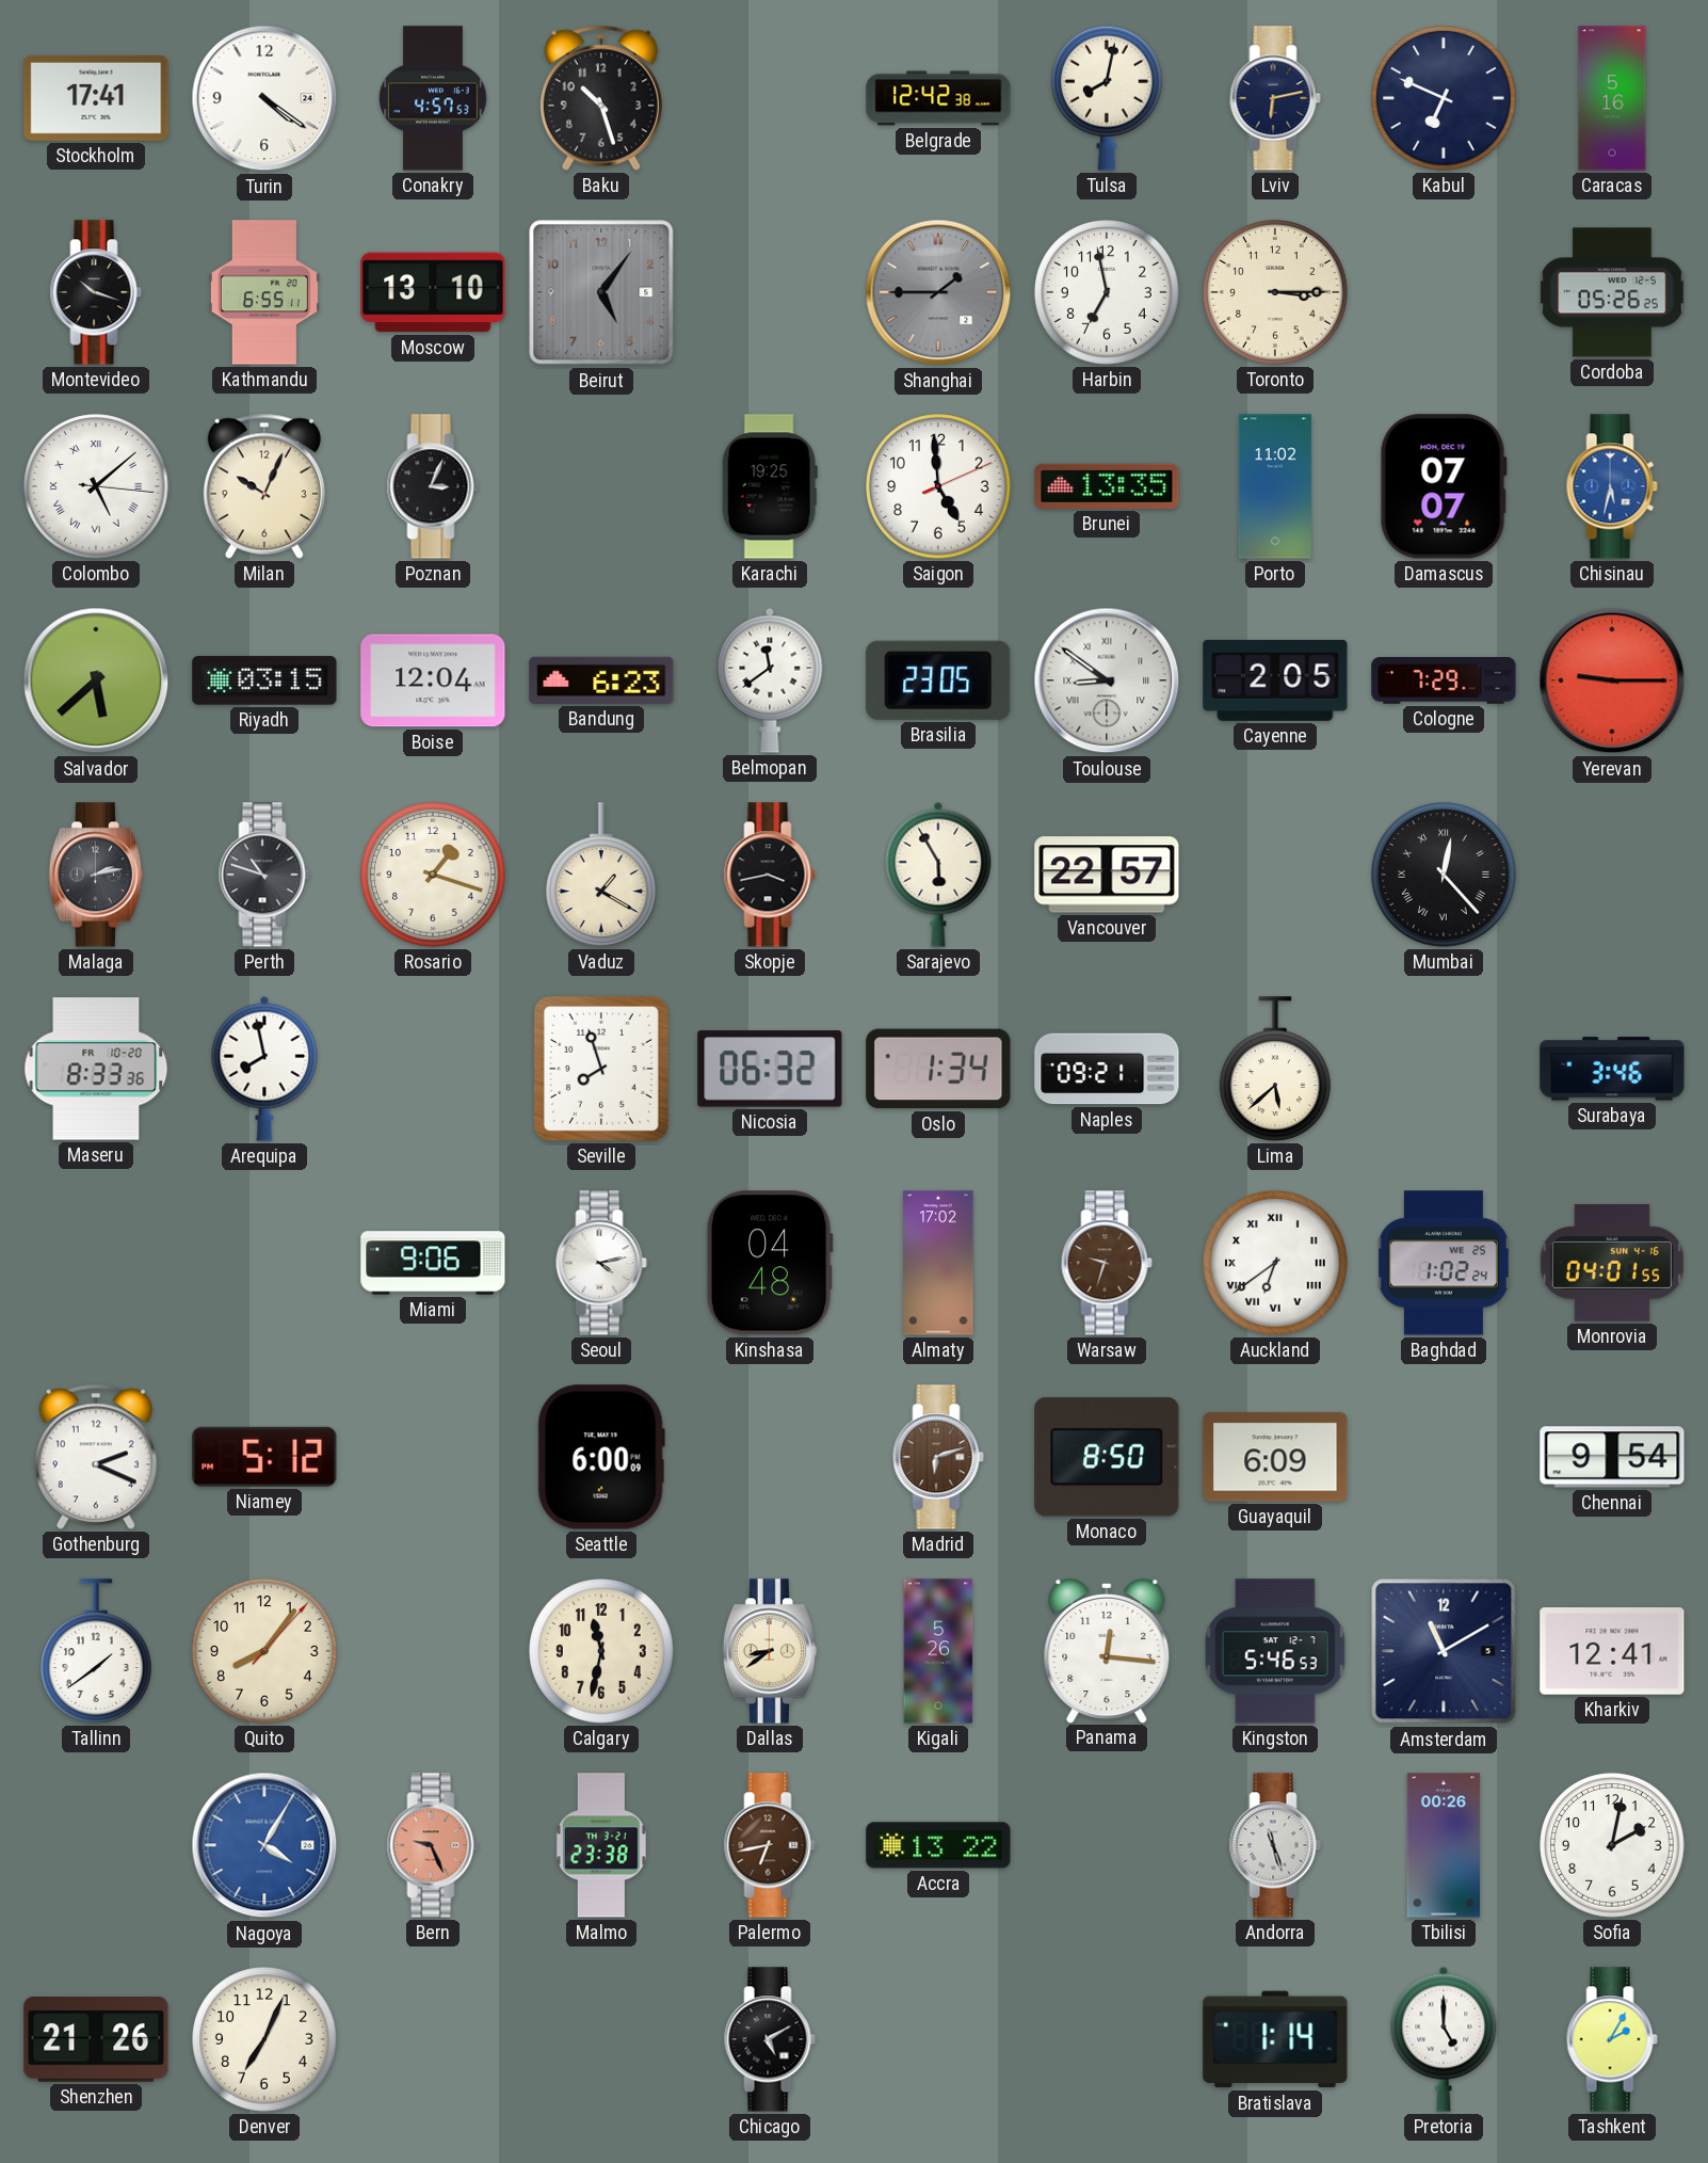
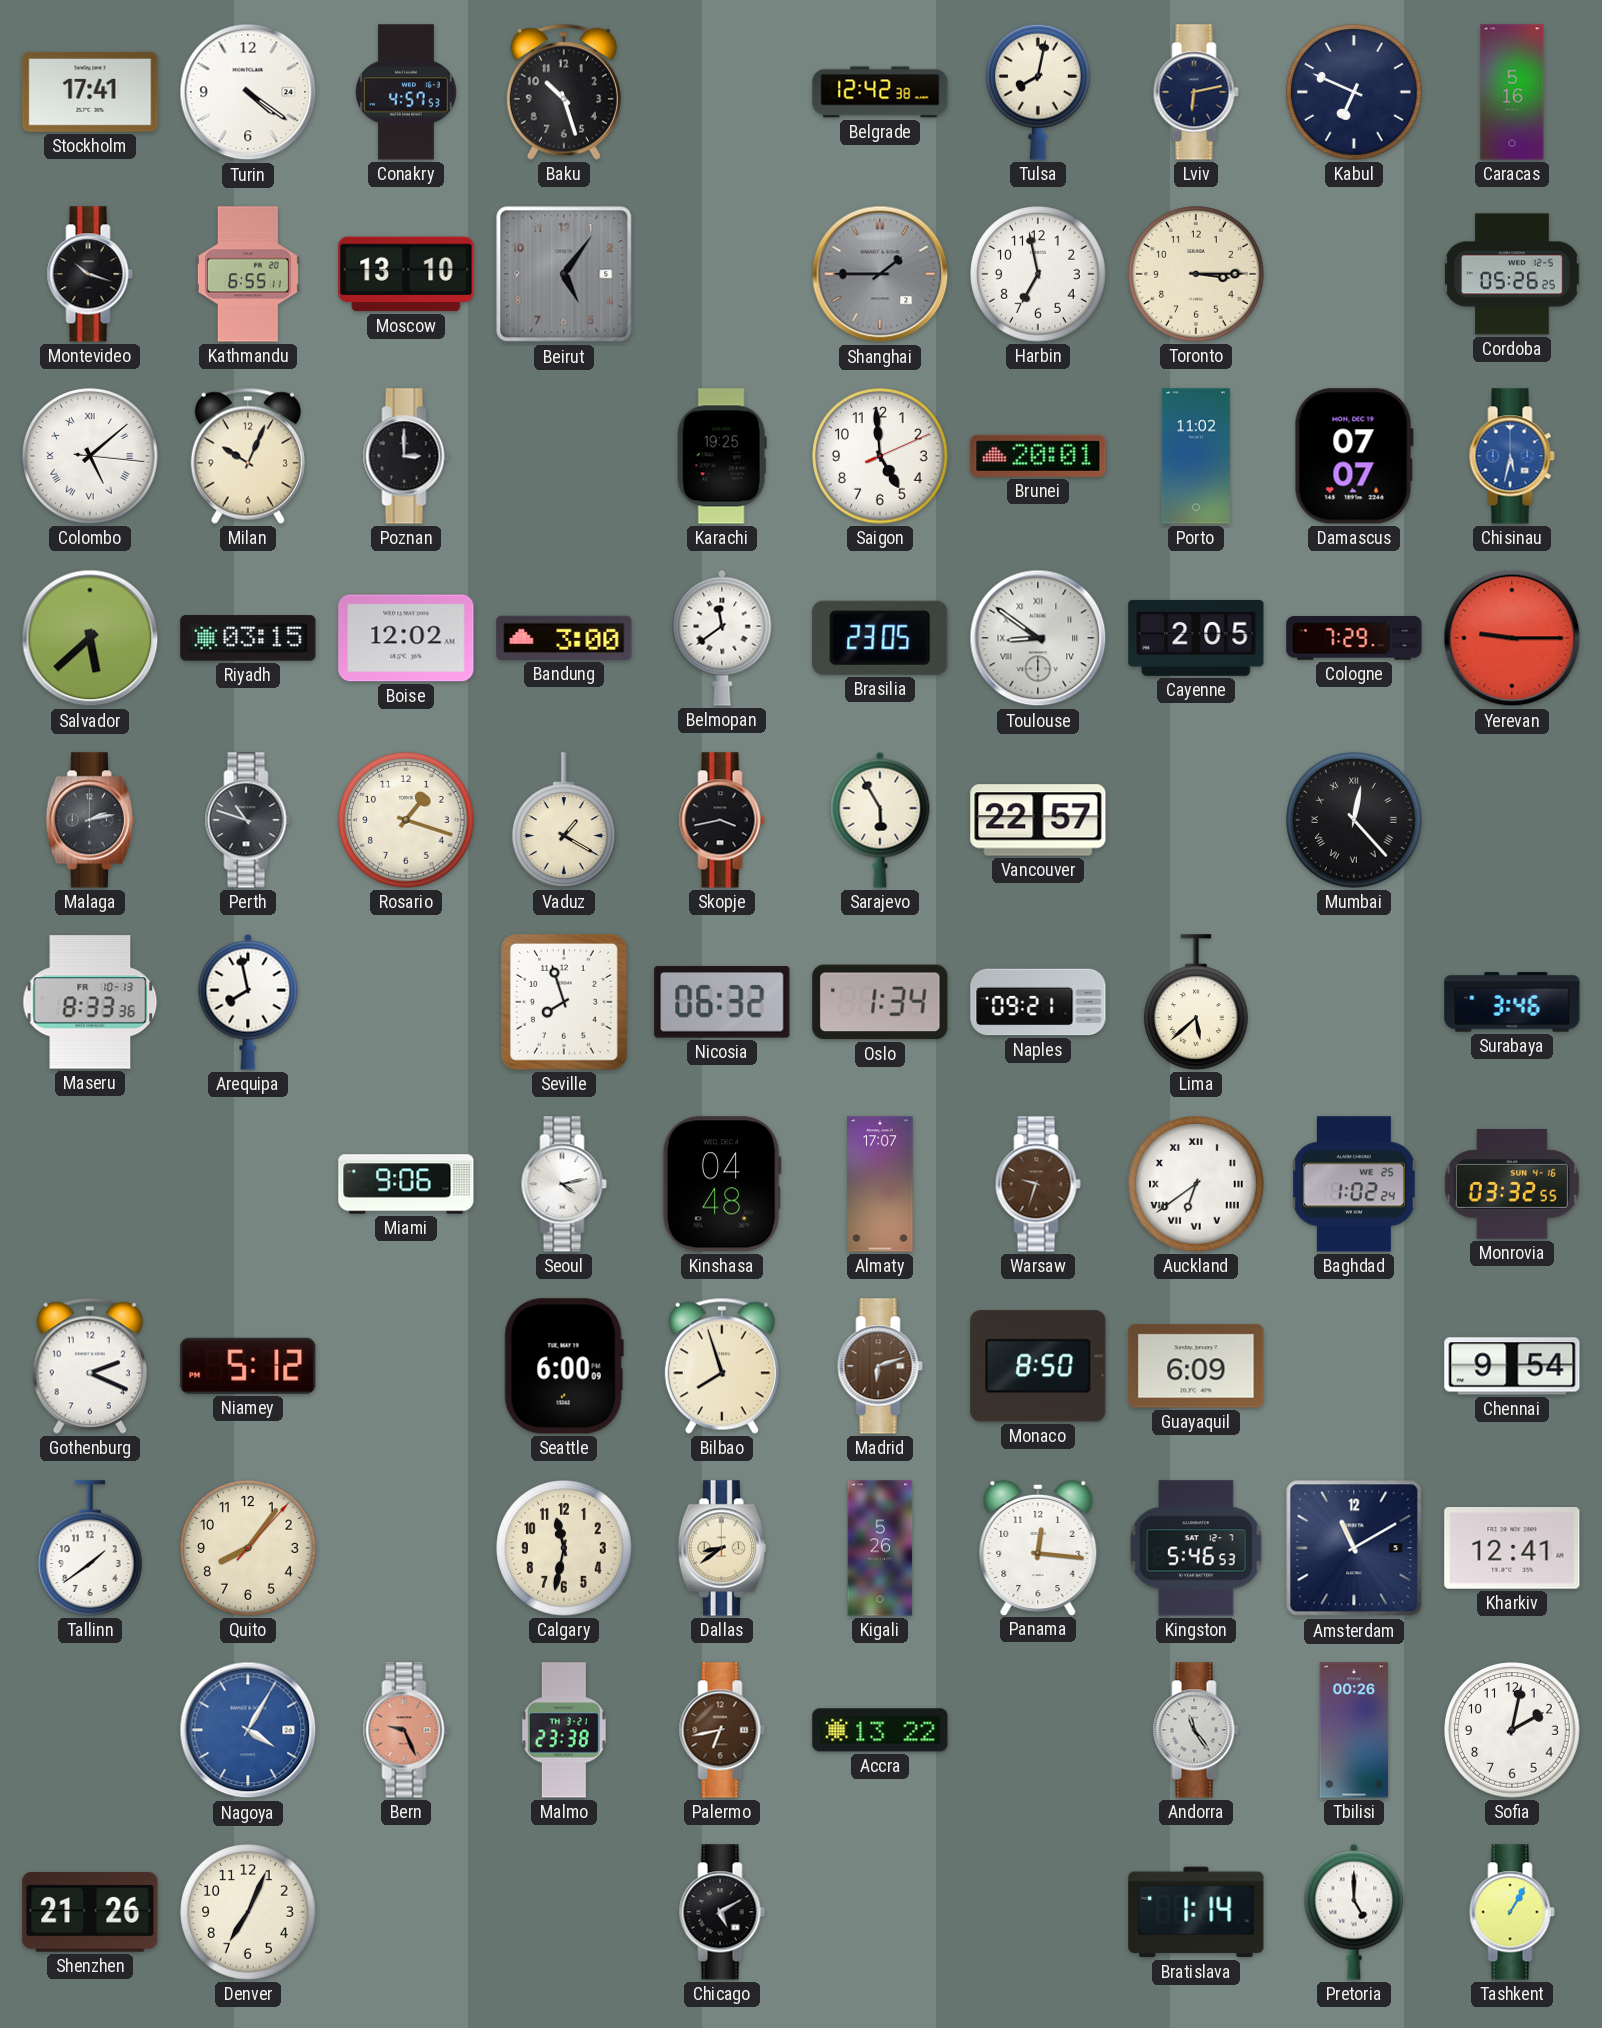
Poznan: 3:04 -> 3:00
Brunei: 13:35 -> 20:01
Boise: 12:04 -> 12:02
Bandung: 6:23 -> 3:00
Maseru date: FR 10-20 -> FR 10-13
Almaty: 17:02 -> 17:07
Monrovia: 04:01 -> 03:32
Bilbao: none -> 7:57
Andorra: 11:27 -> 11:24
Tashkent: 2:05 -> 1:05
